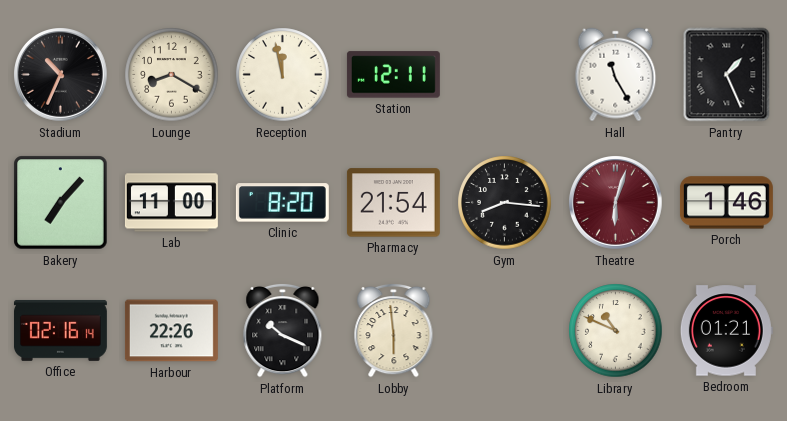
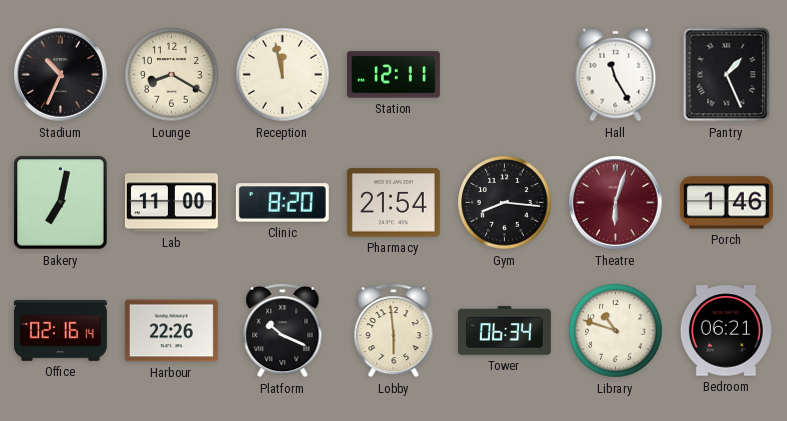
Bakery: 7:07 -> 7:02
Tower: none -> 06:34
Library: 10:49 -> 10:48
Bedroom: 01:21 -> 06:21
